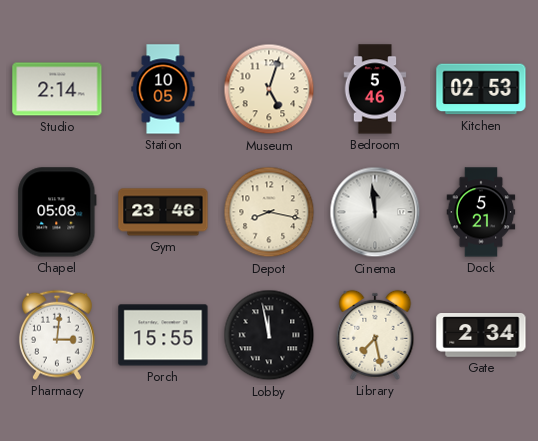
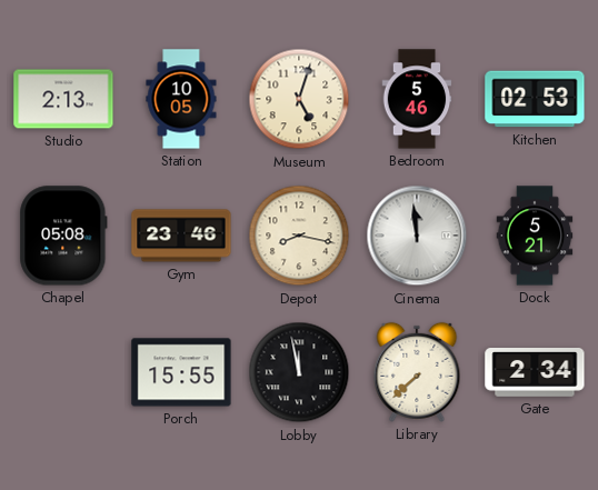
Studio: 2:14 -> 2:13
Pharmacy: 3:01 -> none
Library: 7:28 -> 7:38
